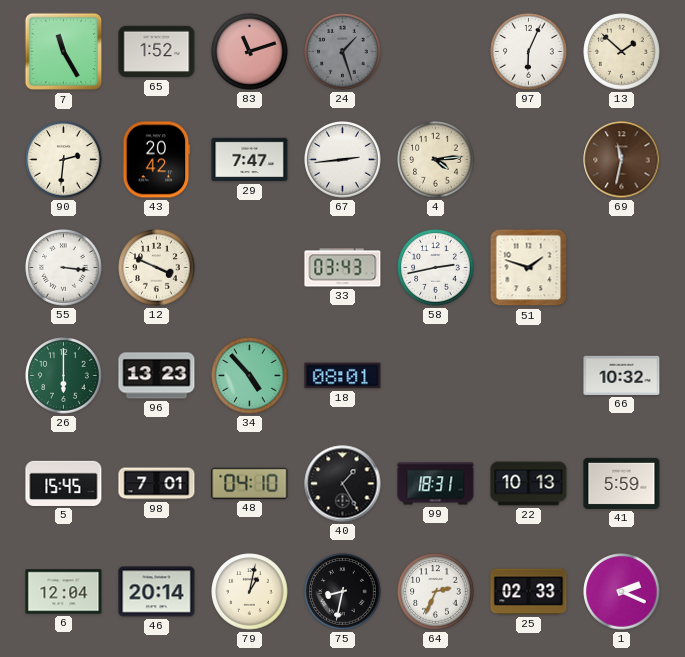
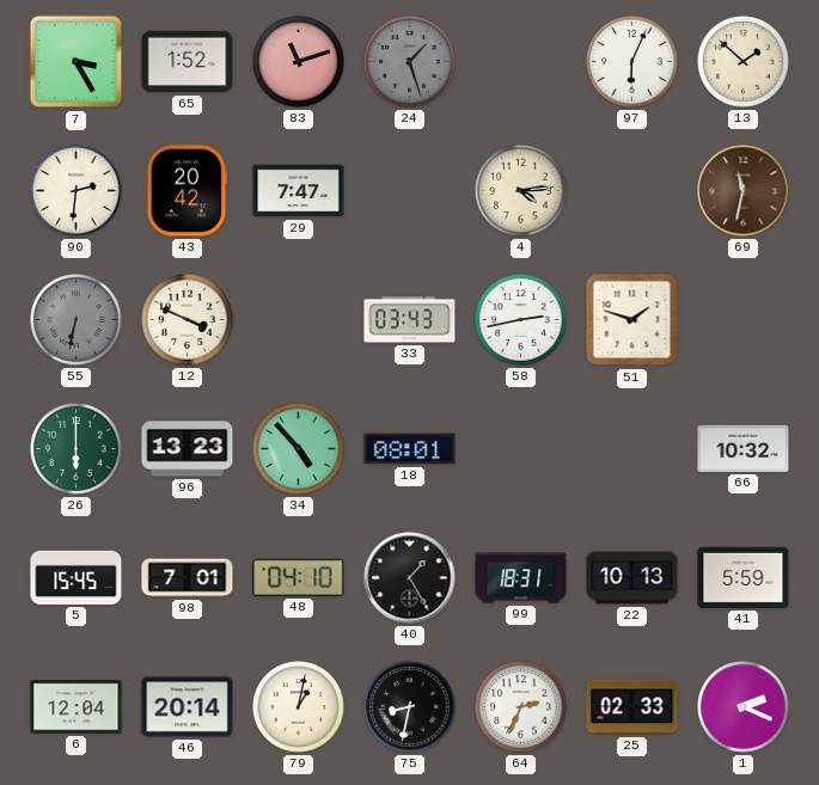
7: 11:25 -> 3:25
67: 2:44 -> none
55: 3:16 -> 6:32
55 dial: white -> grey
